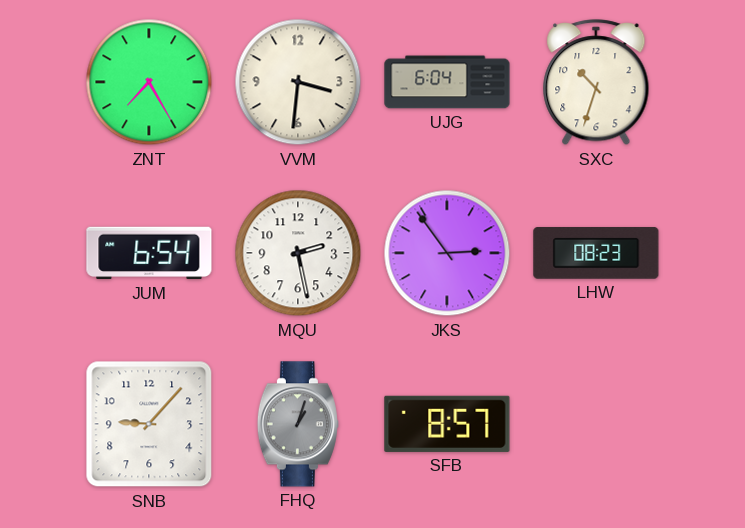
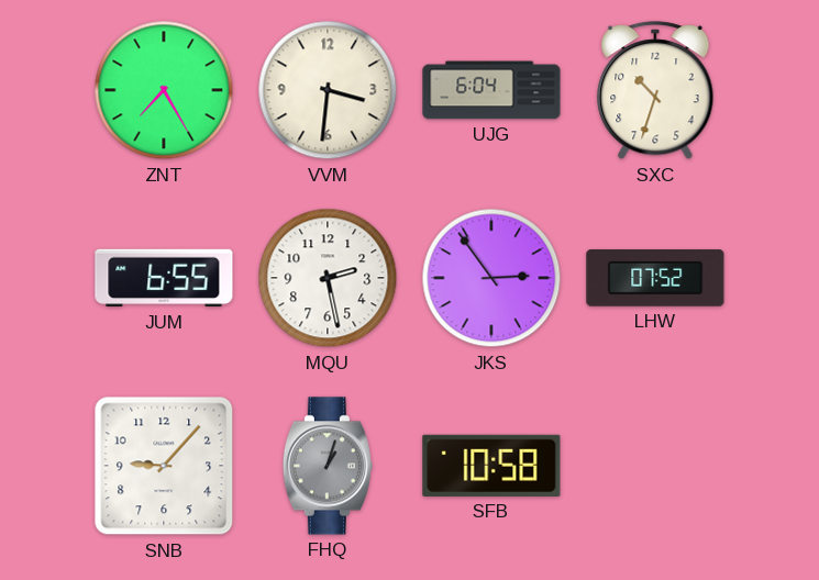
JUM: 6:54 -> 6:55
LHW: 08:23 -> 07:52
SFB: 8:57 -> 10:58
